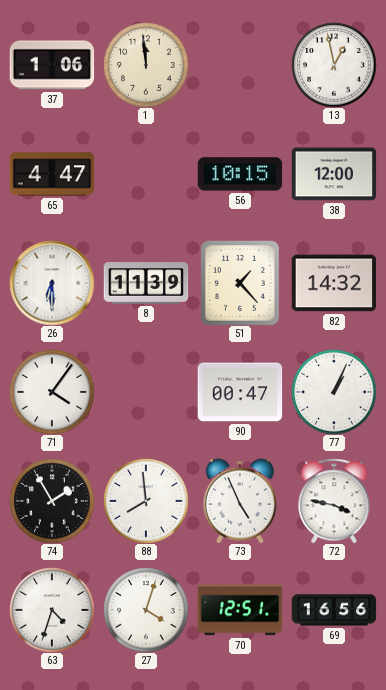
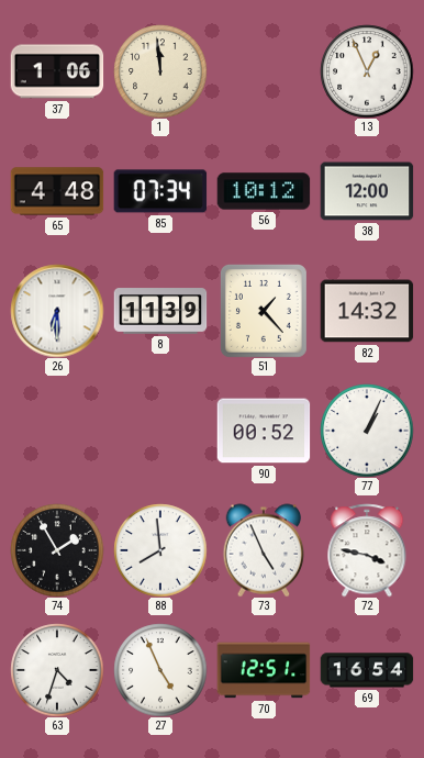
13: 12:58 -> 12:56
65: 4:47 -> 4:48
85: none -> 07:34
56: 10:15 -> 10:12
71: 4:06 -> none
90: 00:47 -> 00:52
27: 4:03 -> 4:56
69: 16:56 -> 16:54
